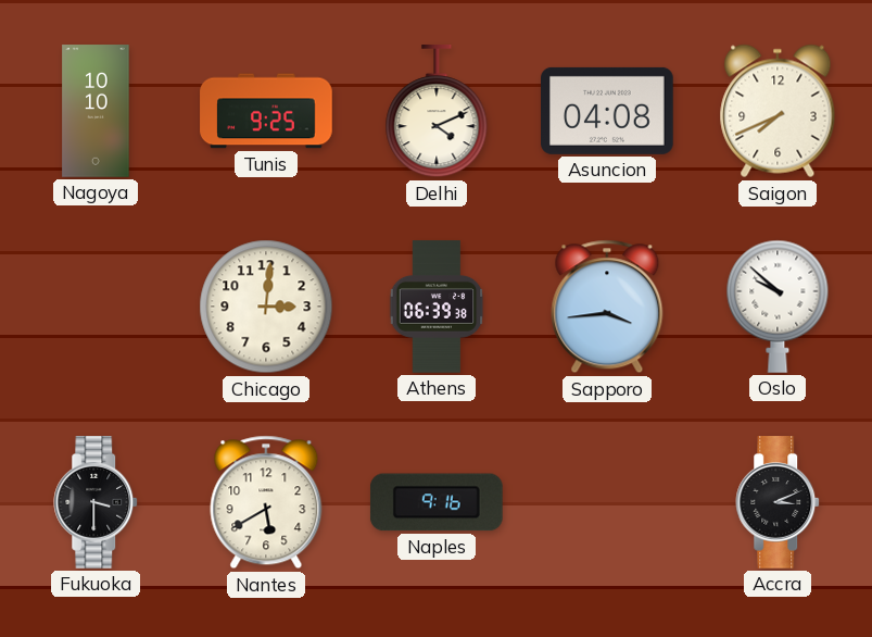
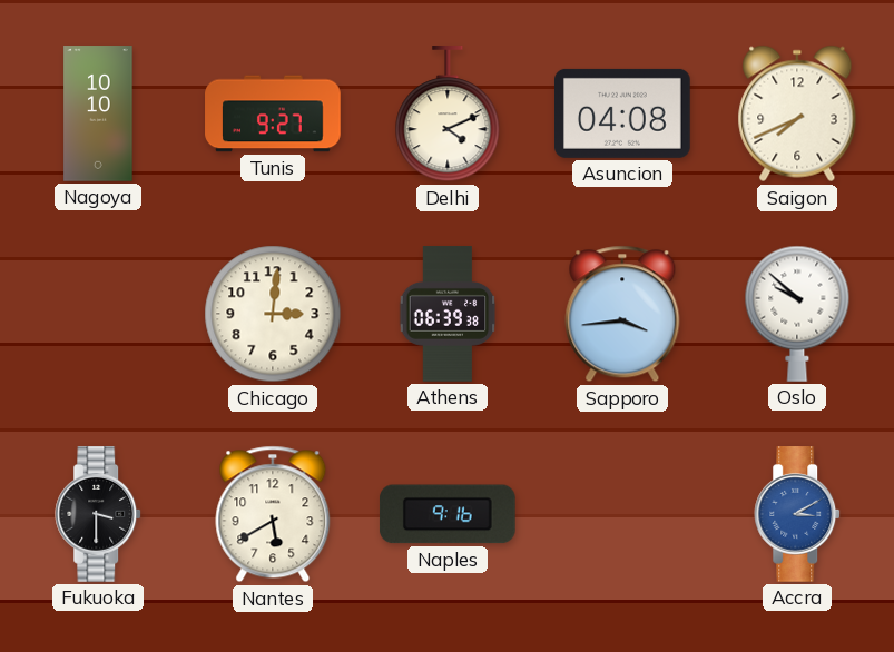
Tunis: 9:25 -> 9:27
Accra: 3:11 -> 3:10
Accra dial: black -> blue
